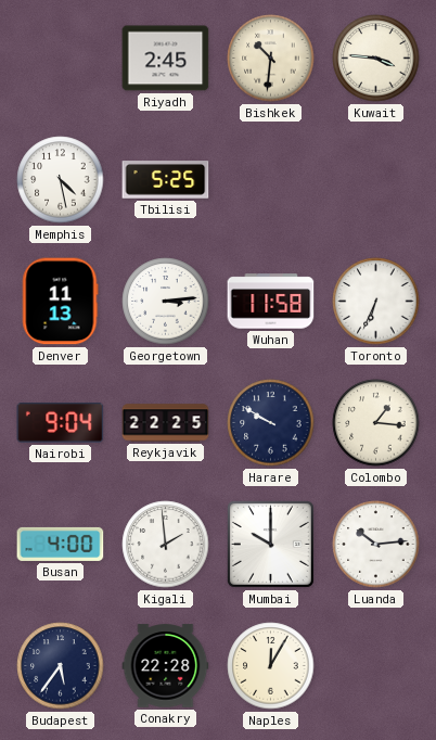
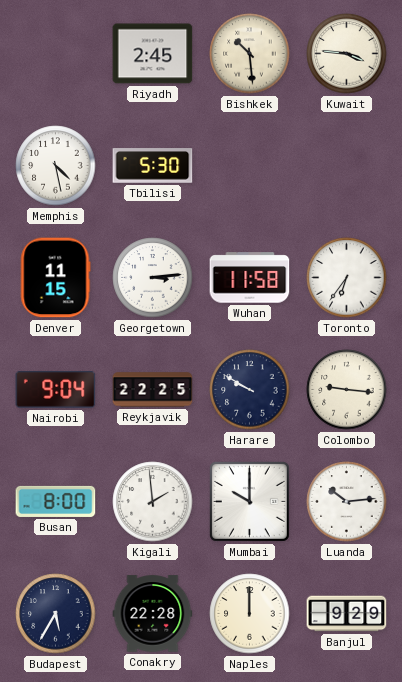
Bishkek: 10:31 -> 10:29
Tbilisi: 5:25 -> 5:30
Denver: 11:13 -> 11:15
Toronto: 6:34 -> 6:36
Colombo: 1:16 -> 9:16
Busan: 4:00 -> 8:00
Budapest: 5:36 -> 5:35
Naples: 12:05 -> 12:00
Banjul: none -> 9:29
